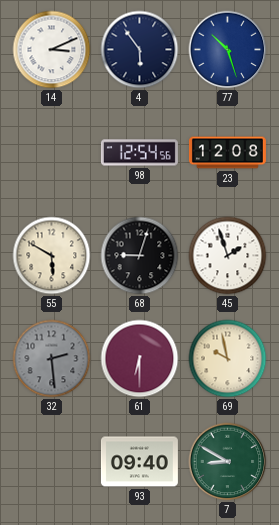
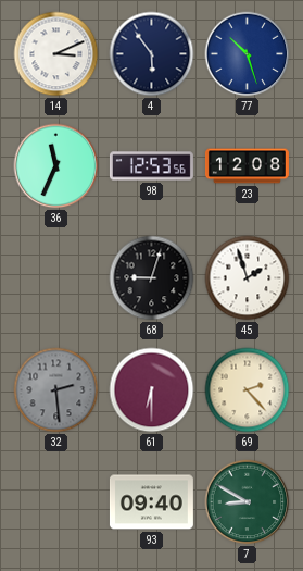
36: none -> 11:34
98: 12:54 -> 12:53
55: 5:50 -> none
69: 9:58 -> 2:23
